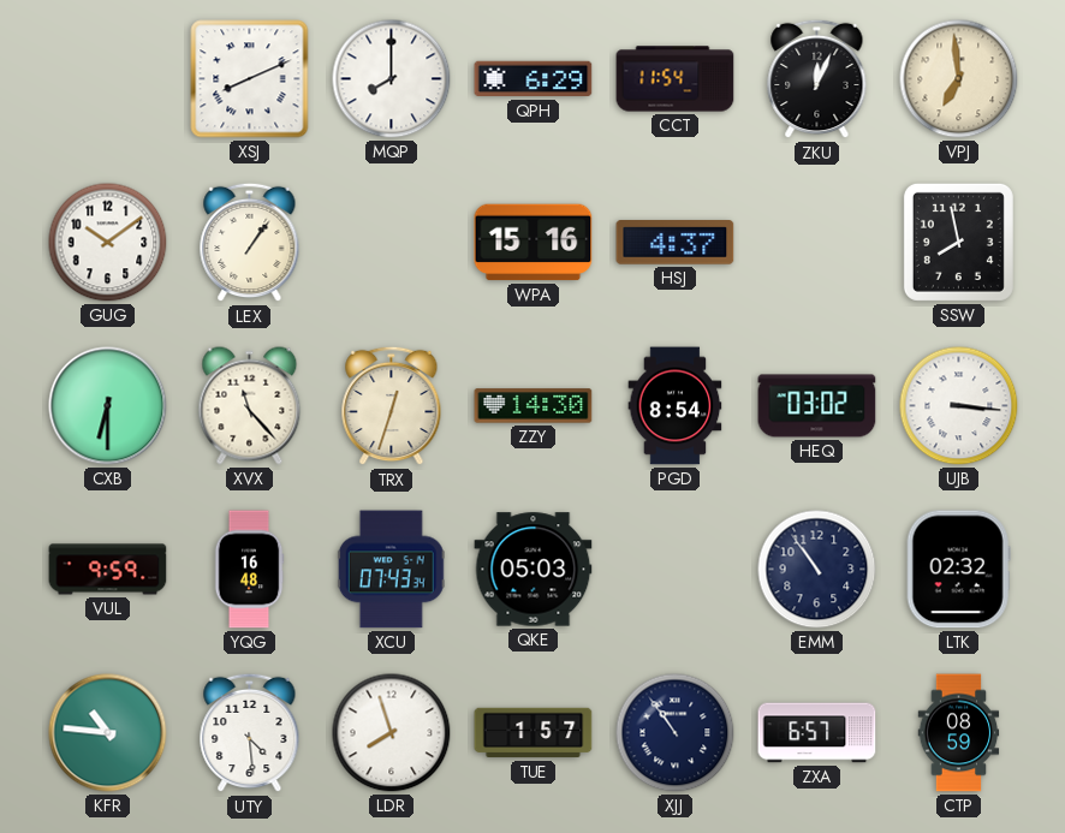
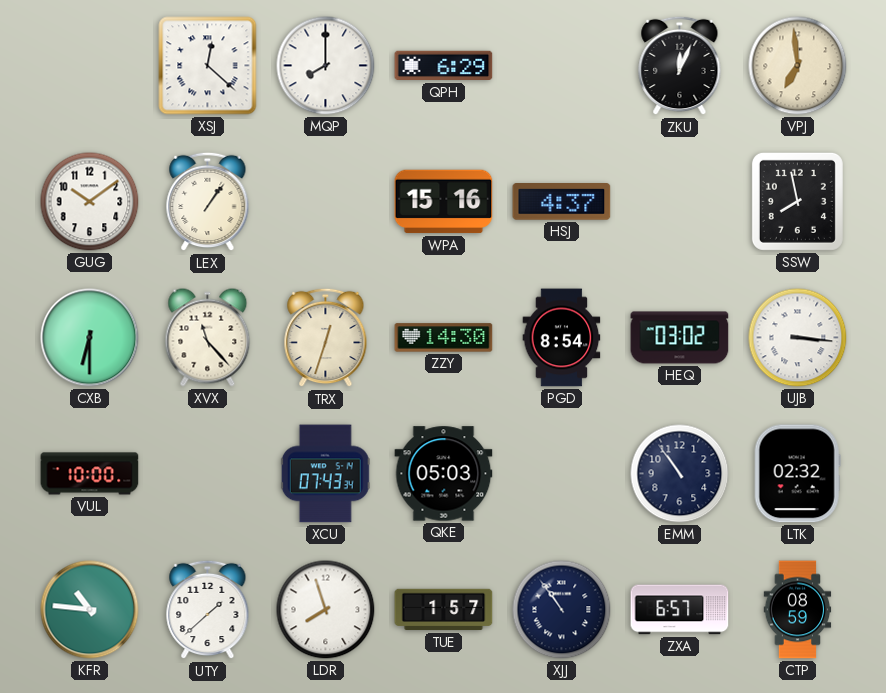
XSJ: 8:11 -> 12:22
CCT: 11:54 -> none
VUL: 9:59 -> 10:00
YQG: 16:48 -> none
UTY: 4:29 -> 1:38
